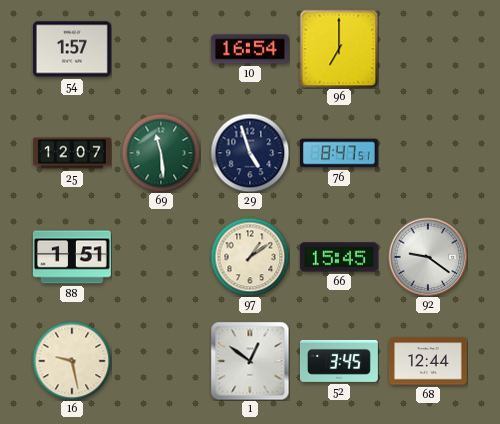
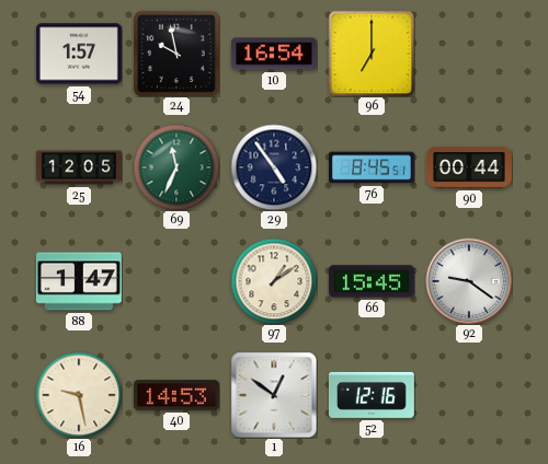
24: none -> 9:58
25: 12:07 -> 12:05
69: 11:29 -> 11:34
29: 4:57 -> 4:54
76: 8:47 -> 8:45
90: none -> 00:44
88: 1:51 -> 1:47
40: none -> 14:53
52: 3:45 -> 12:16
68: 12:44 -> none
